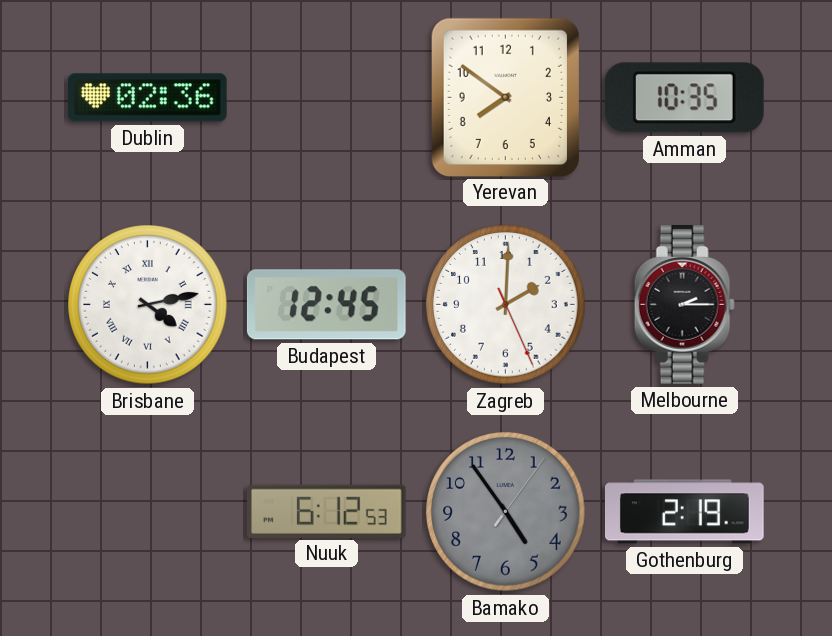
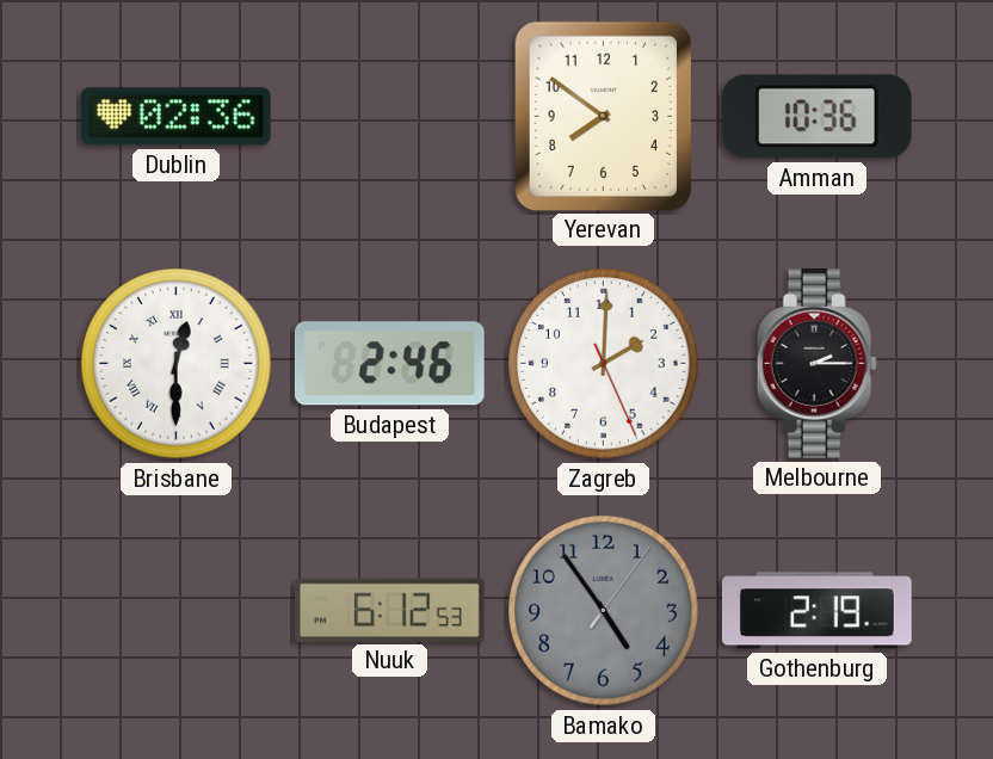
Amman: 10:35 -> 10:36
Brisbane: 4:13 -> 12:30
Budapest: 12:45 -> 2:46
